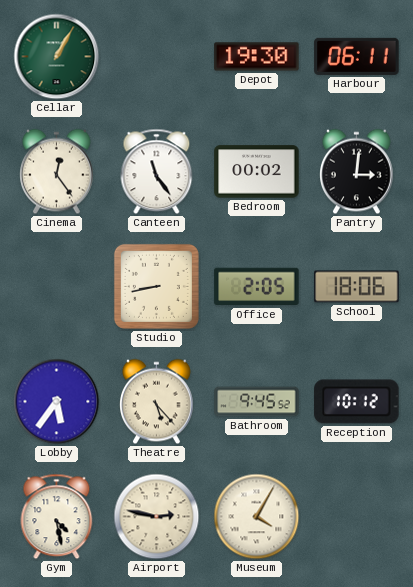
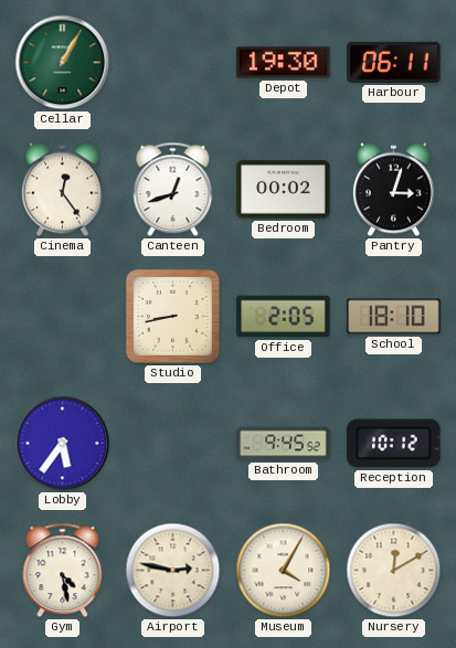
Canteen: 11:24 -> 12:42
Pantry: 3:01 -> 3:03
School: 18:06 -> 18:10
Theatre: 5:23 -> none
Nursery: none -> 12:10
